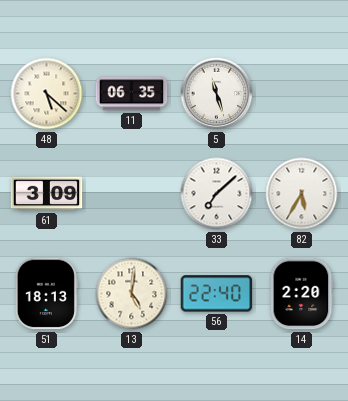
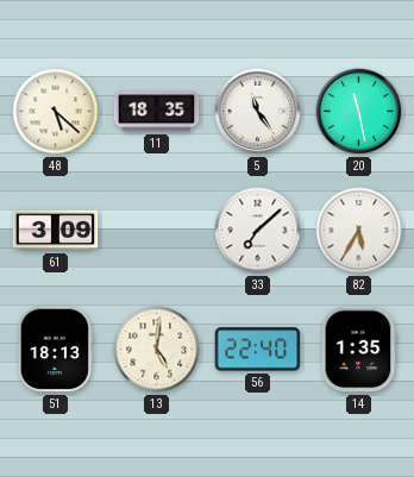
11: 06:35 -> 18:35
5: 11:27 -> 11:24
20: none -> 11:28
14: 2:20 -> 1:35
